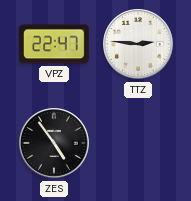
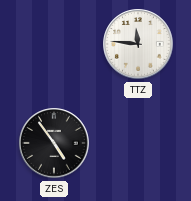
VPZ: 22:47 -> none
TTZ: 2:46 -> 11:46
